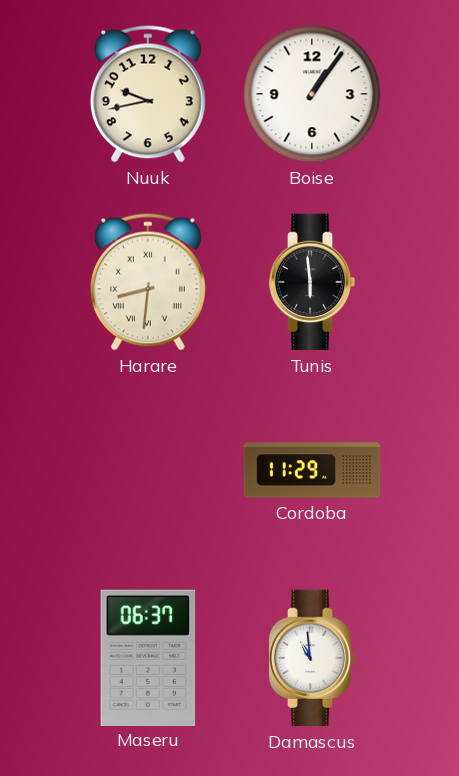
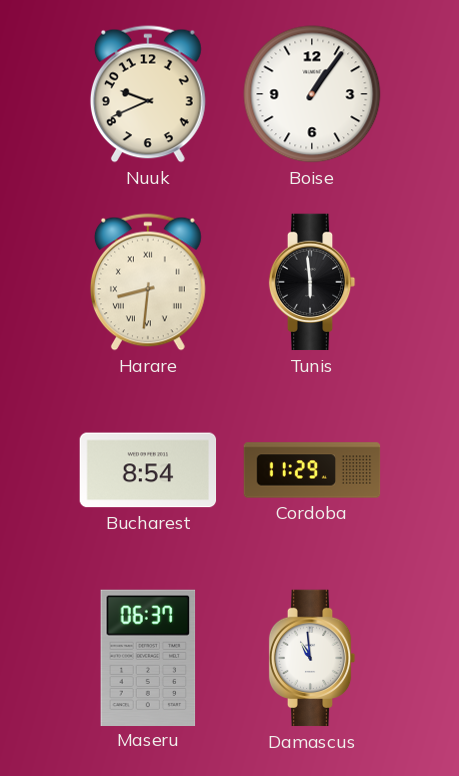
Nuuk: 9:43 -> 9:41
Bucharest: none -> 8:54
